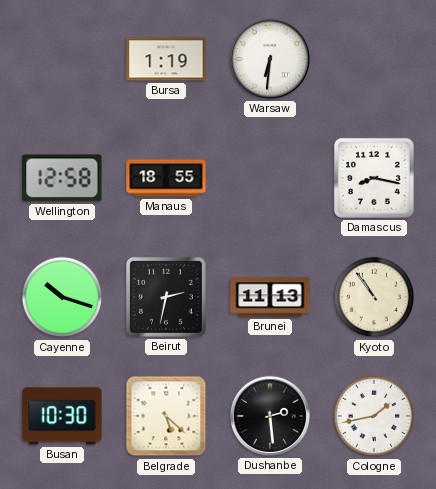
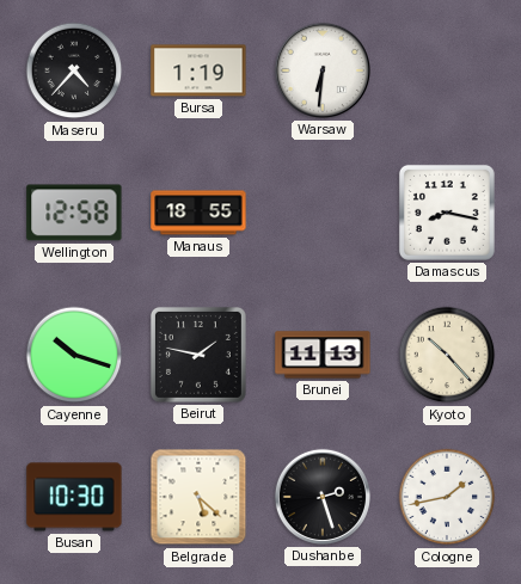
Maseru: none -> 4:37
Beirut: 2:32 -> 1:47
Kyoto: 10:54 -> 10:23
Dushanbe: 2:29 -> 2:27
